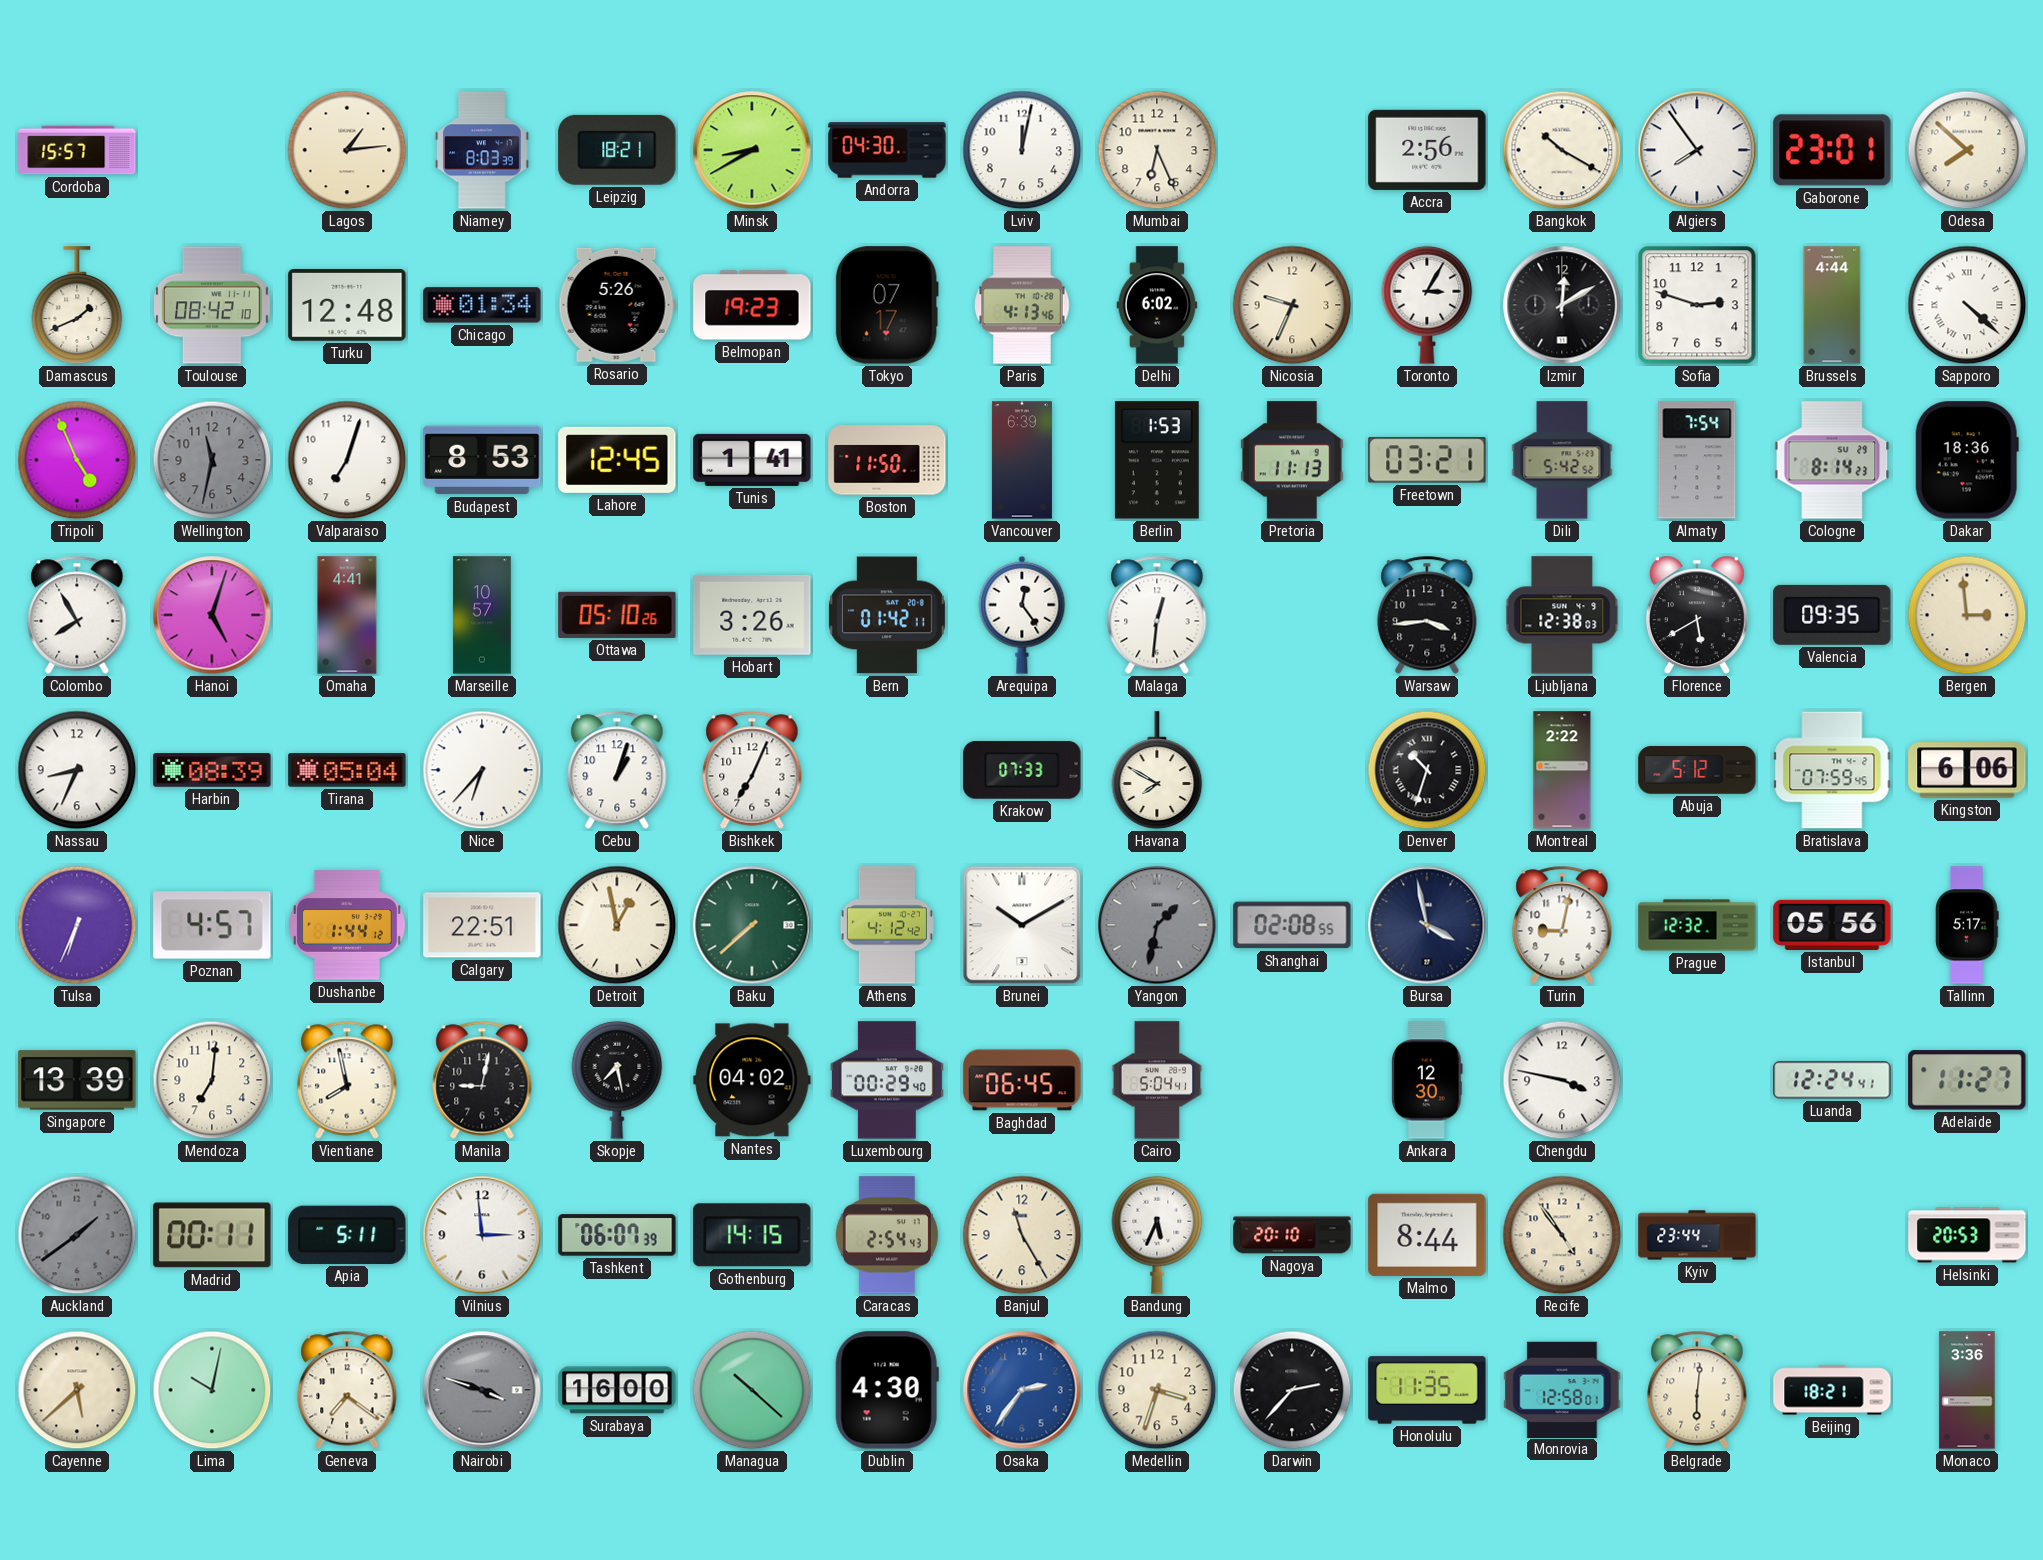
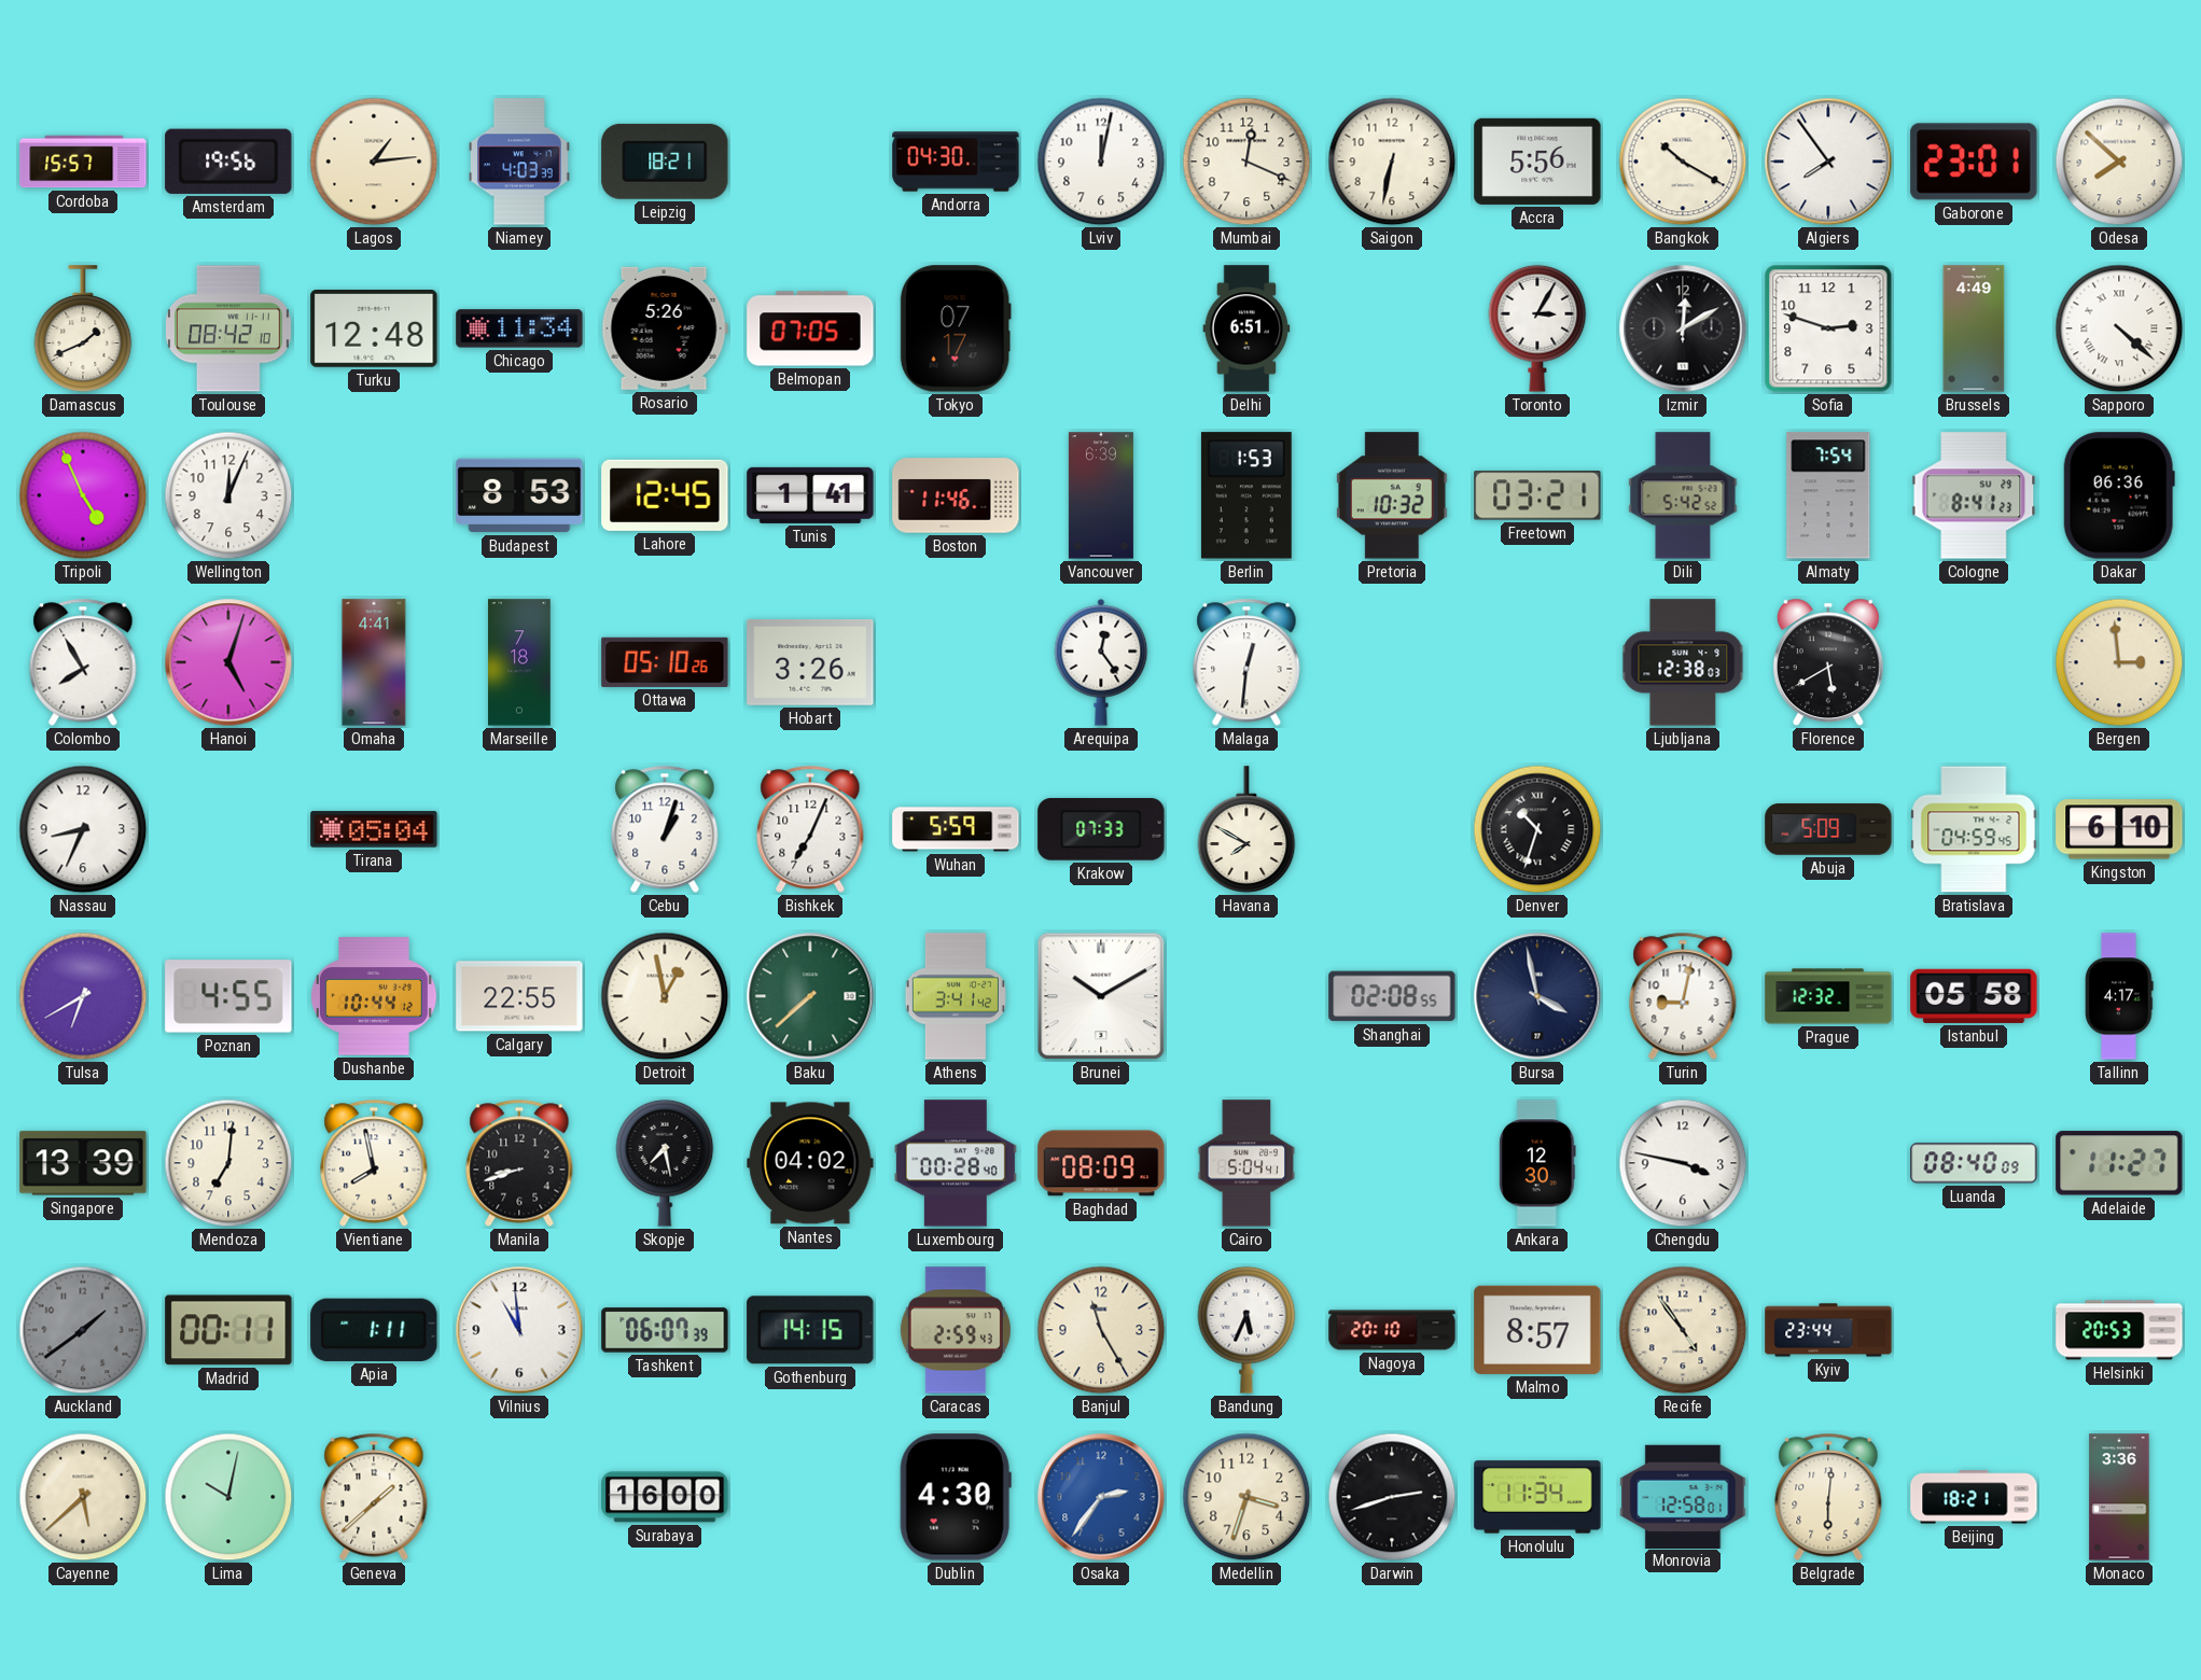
Amsterdam: none -> 19:56
Niamey: 8:03 -> 4:03
Minsk: 8:40 -> none
Mumbai: 6:26 -> 12:19
Saigon: none -> 6:32
Accra: 2:56 -> 5:56
Chicago: 01:34 -> 11:34
Belmopan: 19:23 -> 07:05
Paris: 4:13 -> none
Delhi: 6:02 -> 6:51
Nicosia: 9:34 -> none
Brussels: 4:44 -> 4:49
Wellington: 11:32 -> 12:04
Wellington dial: grey -> white
Valparaiso: 7:03 -> none
Boston: 11:50 -> 11:46
Pretoria: 11:13 -> 10:32
Cologne: 8:14 -> 8:41
Dakar: 18:36 -> 06:36
Marseille: 10:57 -> 7:18
Bern: 01:42 -> none
Warsaw: 3:44 -> none
Valencia: 09:35 -> none
Harbin: 08:39 -> none
Nice: 6:37 -> none
Wuhan: none -> 5:59
Montreal: 2:22 -> none
Abuja: 5:12 -> 5:09
Bratislava: 07:59 -> 04:59
Kingston: 6:06 -> 6:10
Tulsa: 6:34 -> 6:40
Poznan: 4:57 -> 4:55
Dushanbe: 1:44 -> 10:44
Calgary: 22:51 -> 22:55
Athens: 4:12 -> 3:41
Yangon: 1:32 -> none
Istanbul: 05:56 -> 05:58
Tallinn: 5:17 -> 4:17
Manila: 9:02 -> 8:42
Luxembourg: 00:29 -> 00:28
Baghdad: 06:45 -> 08:09
Luanda: 12:24 -> 08:40
Apia: 5:11 -> 1:11
Vilnius: 2:59 -> 10:59
Caracas: 2:54 -> 2:59
Malmo: 8:44 -> 8:57
Geneva: 7:21 -> 1:38
Nairobi: 3:48 -> none
Managua: 10:22 -> none
Darwin: 2:37 -> 2:42
Honolulu: 11:35 -> 11:34
